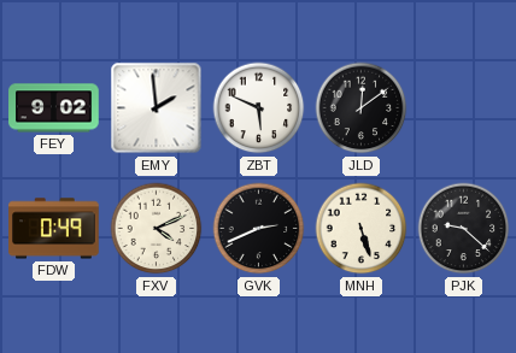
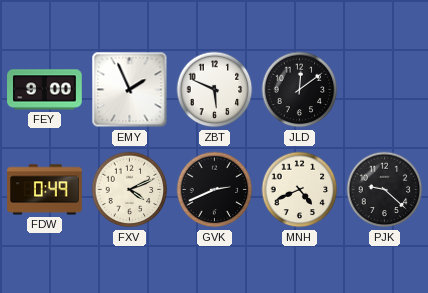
FEY: 9:02 -> 9:00
EMY: 1:59 -> 1:56
MNH: 5:27 -> 4:41
